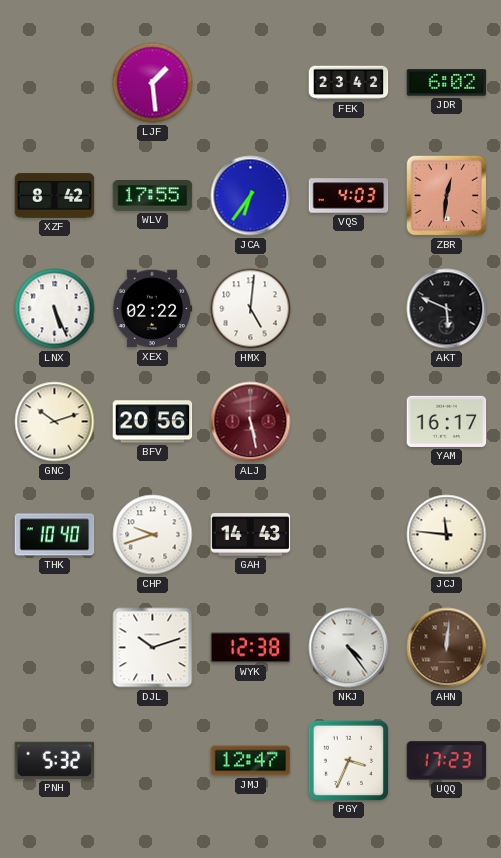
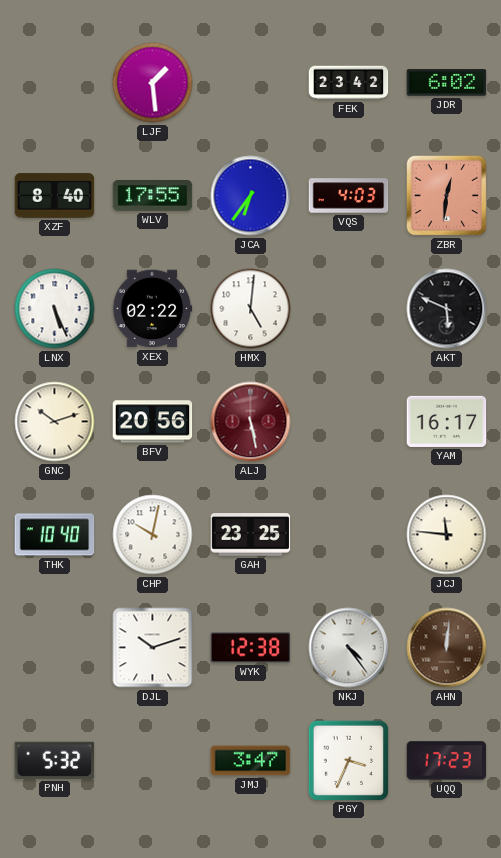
XZF: 8:42 -> 8:40
CHP: 9:42 -> 10:02
GAH: 14:43 -> 23:25
JMJ: 12:47 -> 3:47
